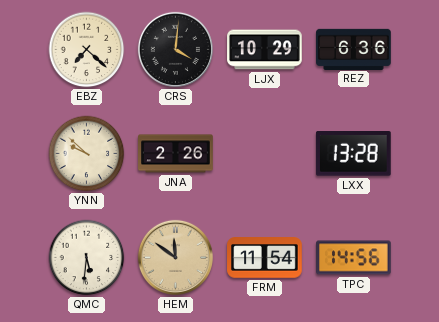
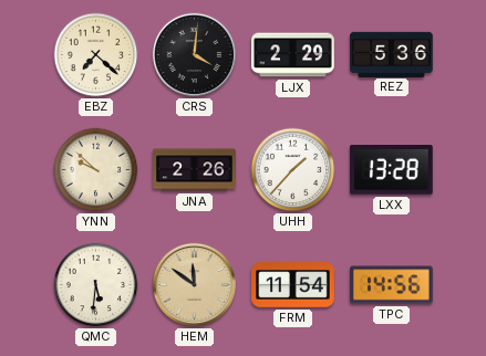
LJX: 10:29 -> 2:29
REZ: 6:36 -> 5:36
UHH: none -> 1:37
